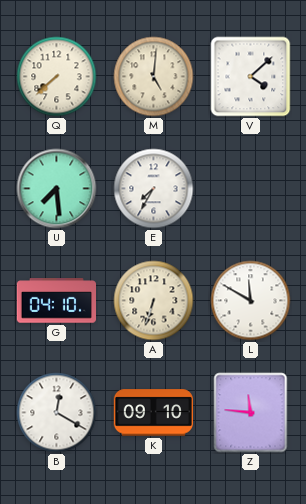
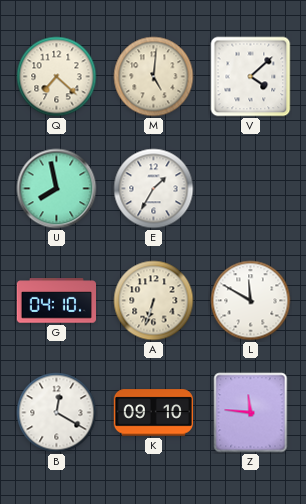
Q: 7:38 -> 7:22
U: 7:29 -> 7:58
E: 7:35 -> 1:35
